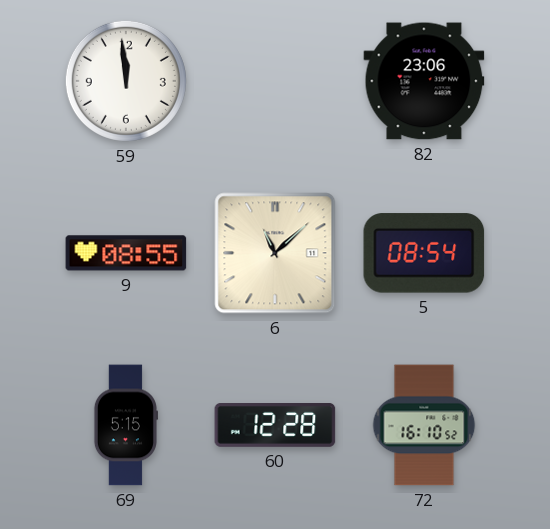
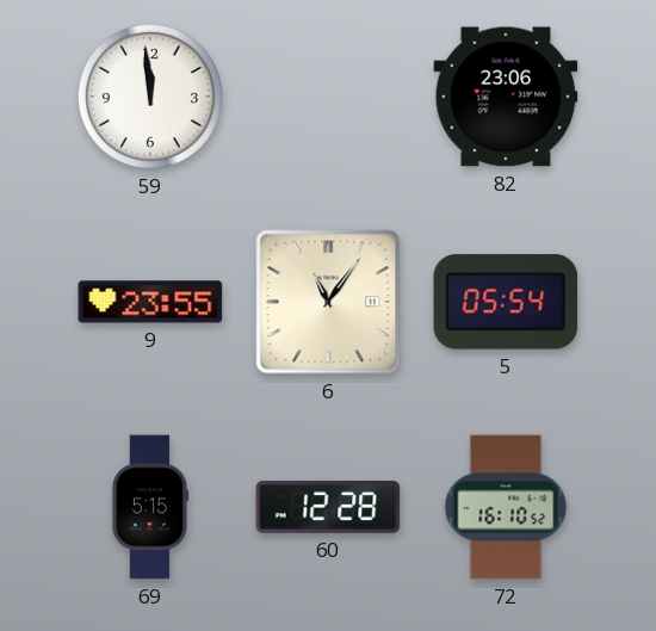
9: 08:55 -> 23:55
6: 11:08 -> 11:06
5: 08:54 -> 05:54
